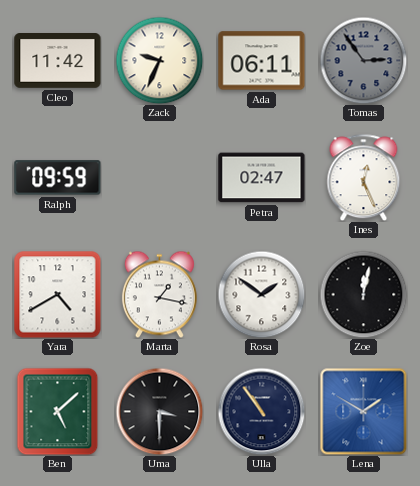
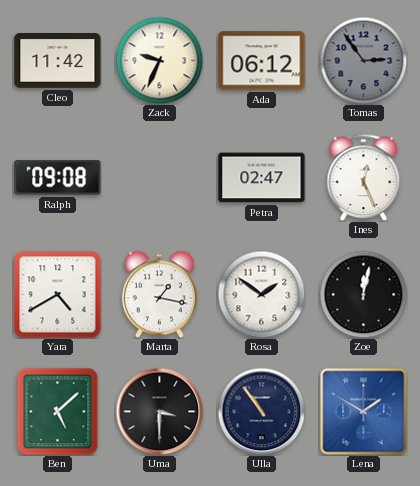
Ada: 06:11 -> 06:12
Ralph: 09:59 -> 09:08
